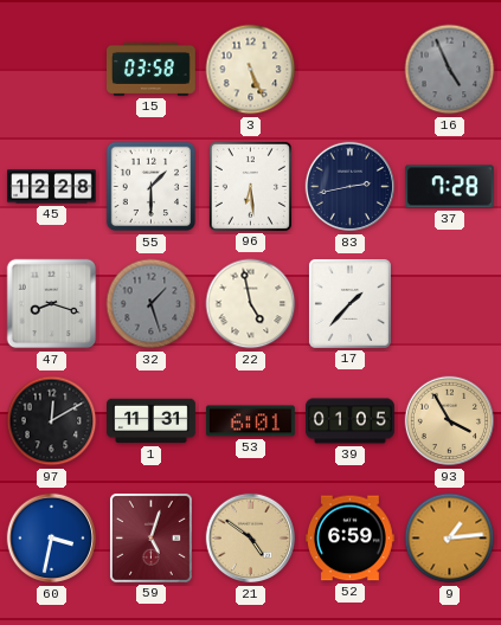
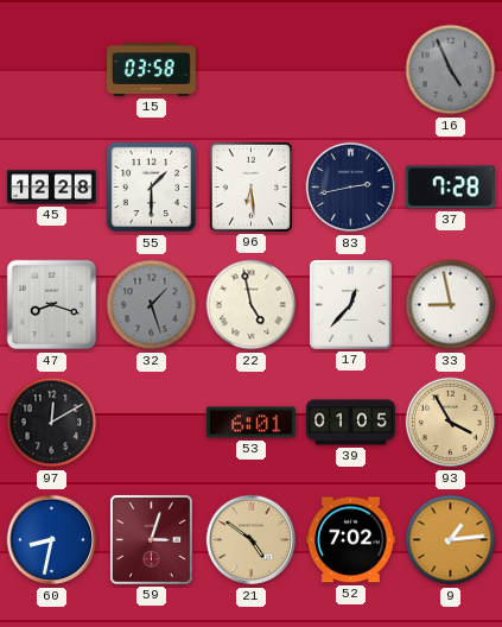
3: 5:26 -> none
17: 1:37 -> 12:37
33: none -> 8:58
1: 11:31 -> none
60: 3:32 -> 8:32
59: 5:03 -> 3:03
52: 6:59 -> 7:02
